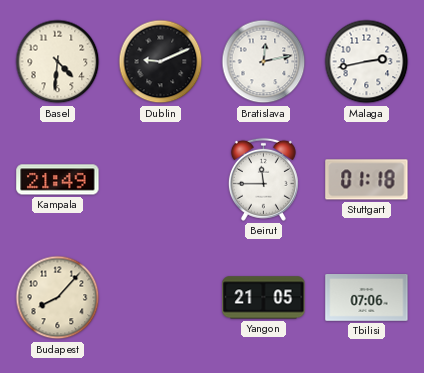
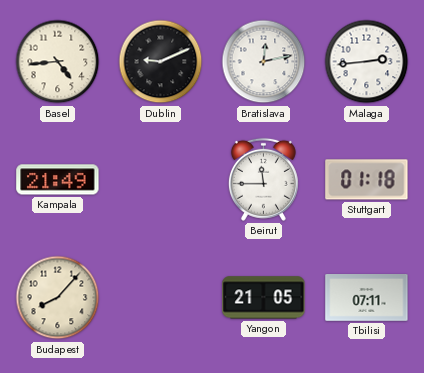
Basel: 4:31 -> 4:44
Malaga: 2:43 -> 2:44
Tbilisi: 07:06 -> 07:11
